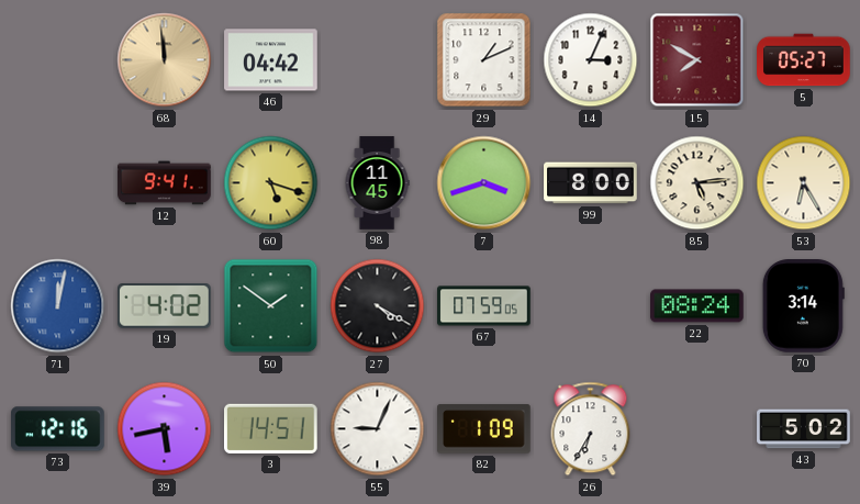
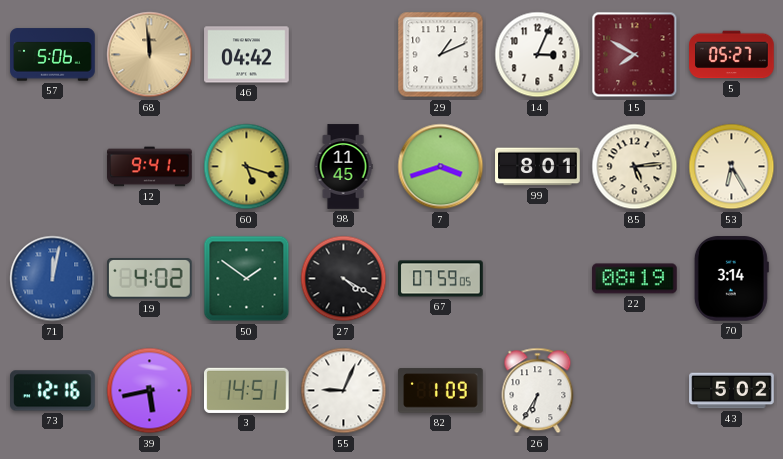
57: none -> 5:06
99: 8:00 -> 8:01
22: 08:24 -> 08:19
